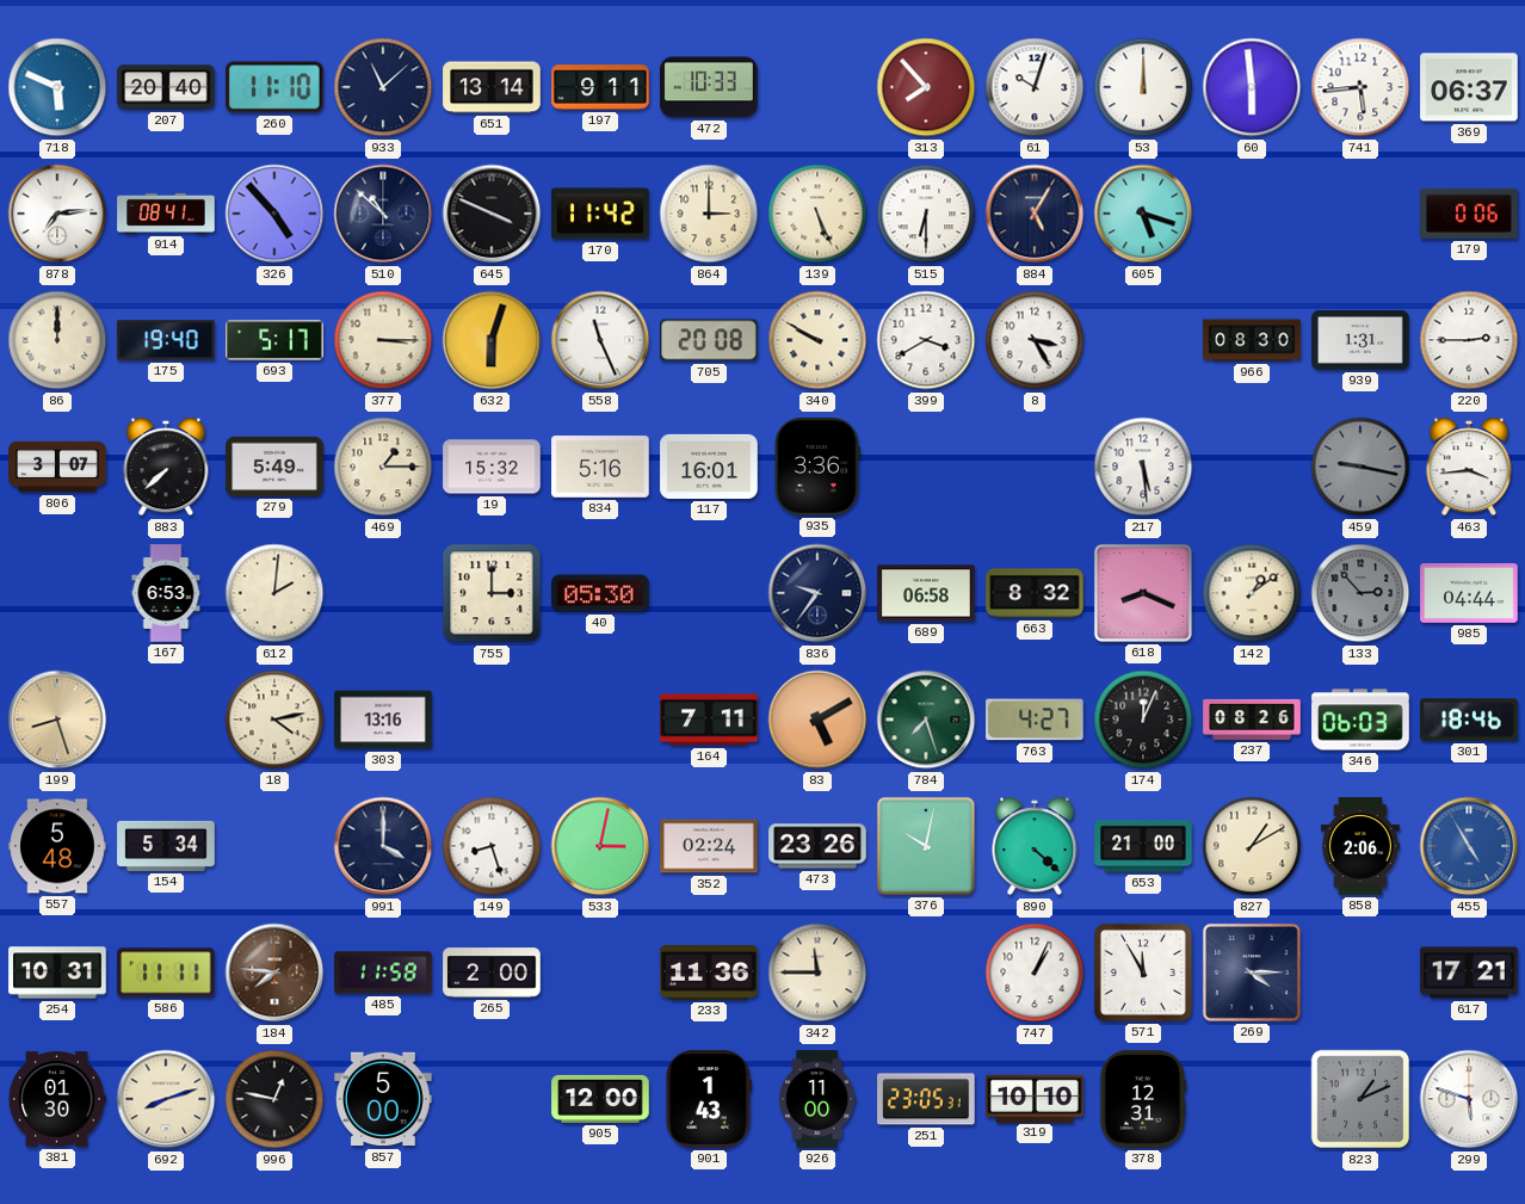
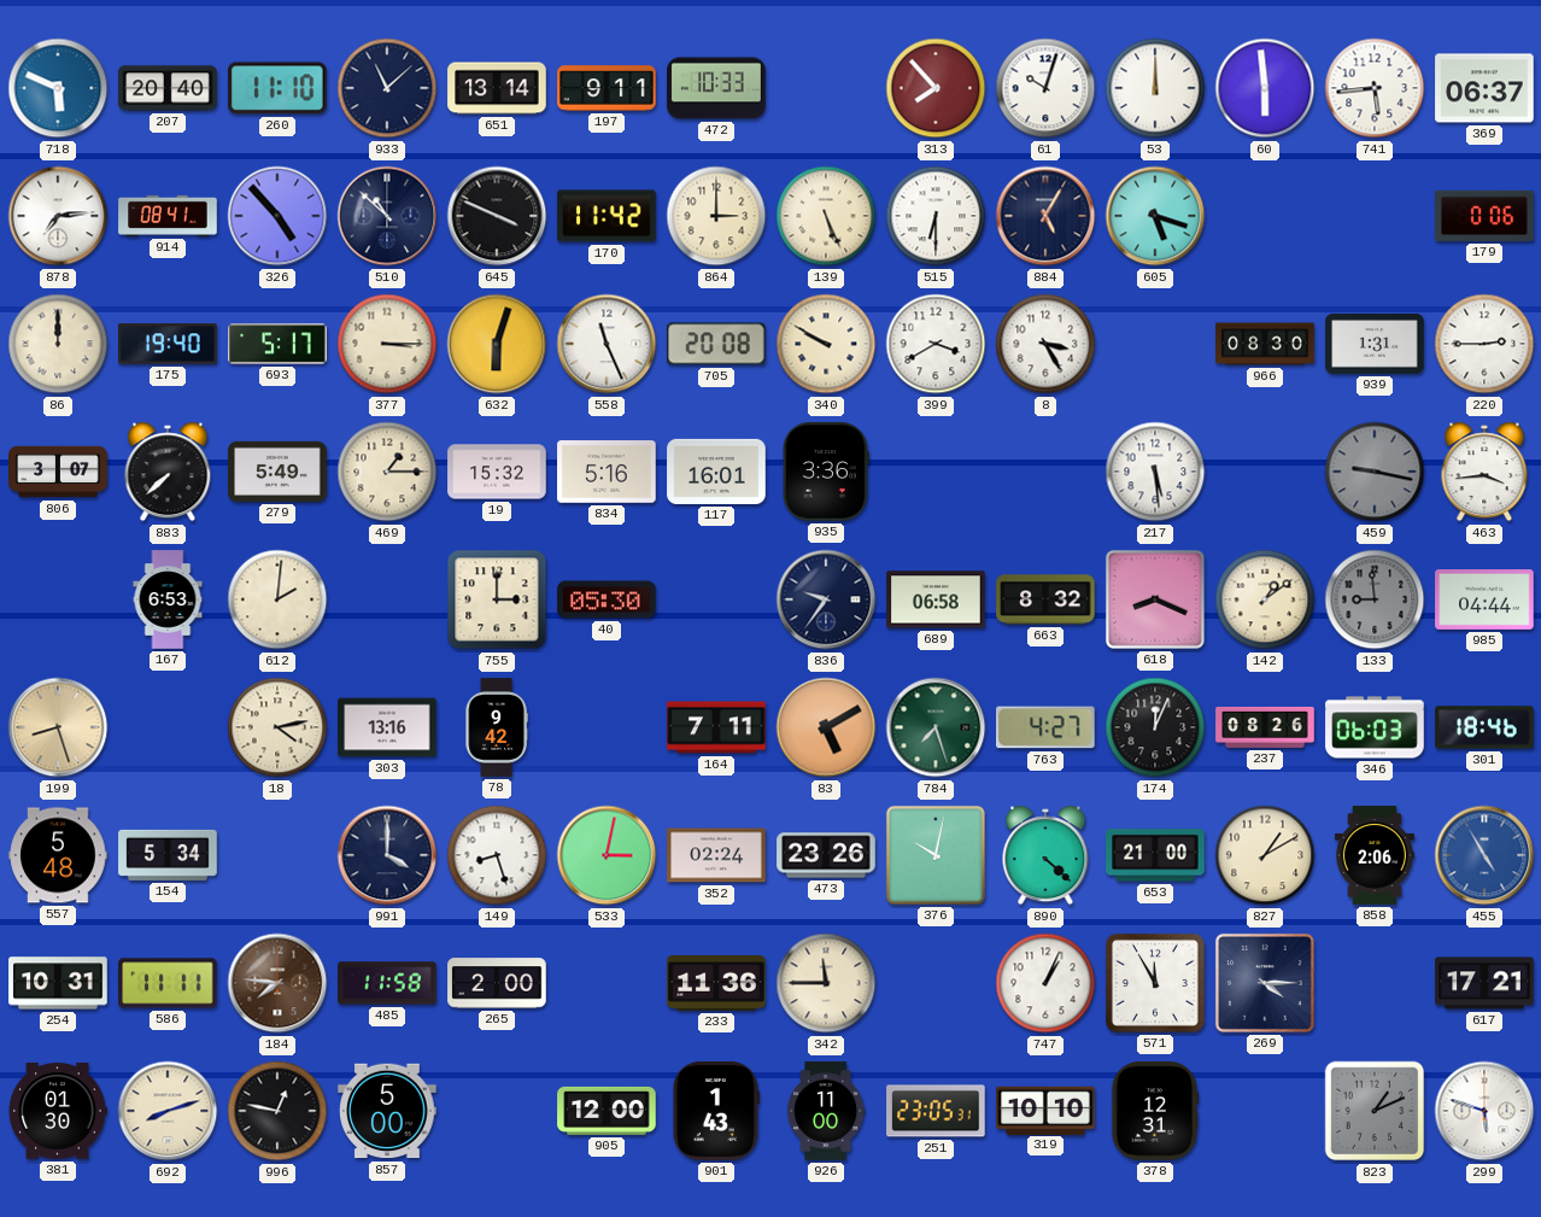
133: 2:53 -> 8:59
78: none -> 9:42
